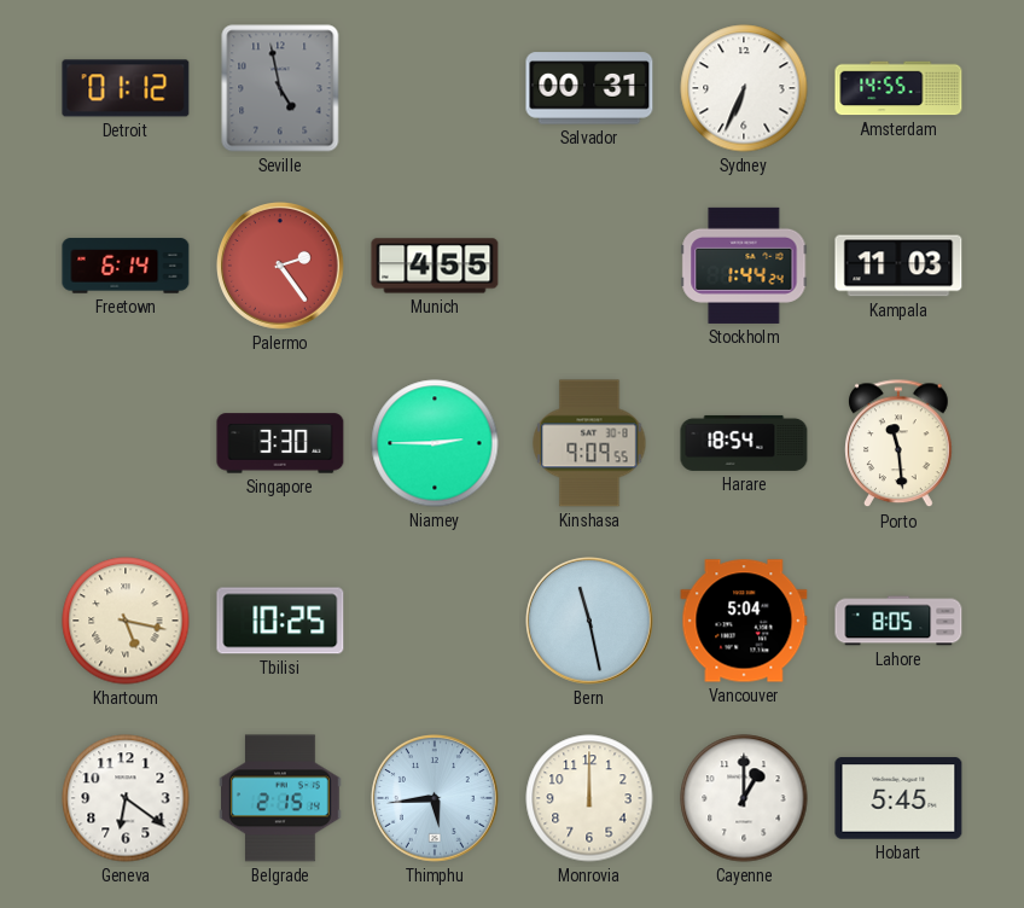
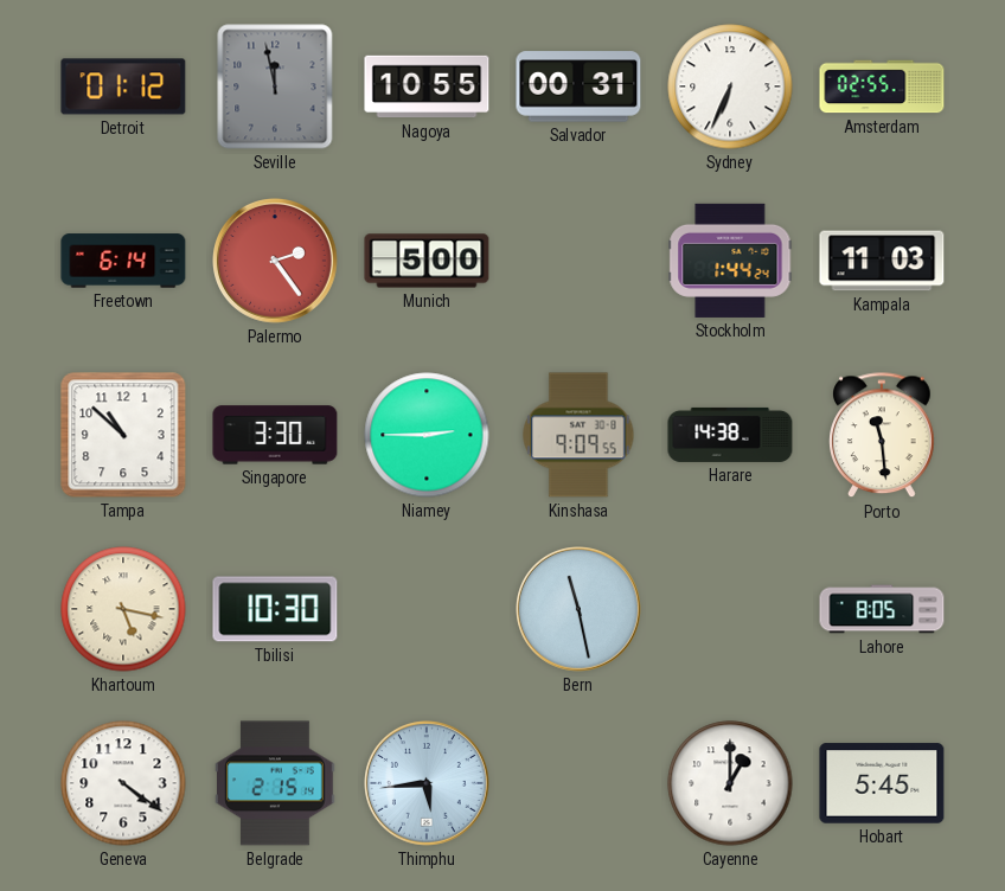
Seville: 4:58 -> 11:58
Nagoya: none -> 10:55
Amsterdam: 14:55 -> 02:55
Munich: 4:55 -> 5:00
Tampa: none -> 10:52
Harare: 18:54 -> 14:38
Tbilisi: 10:25 -> 10:30
Vancouver: 5:04 -> none
Geneva: 6:21 -> 4:21
Monrovia: 12:00 -> none
